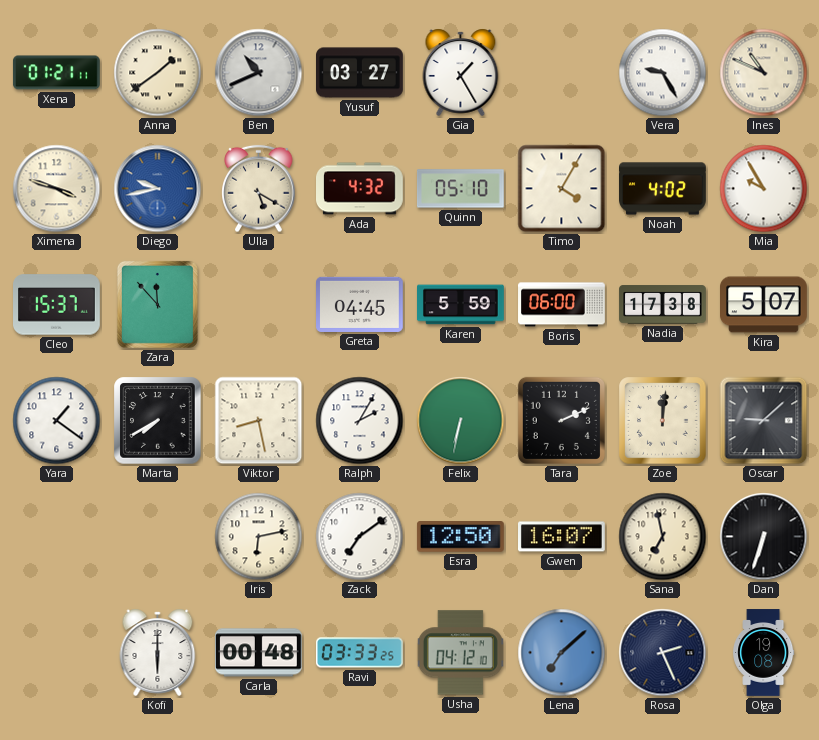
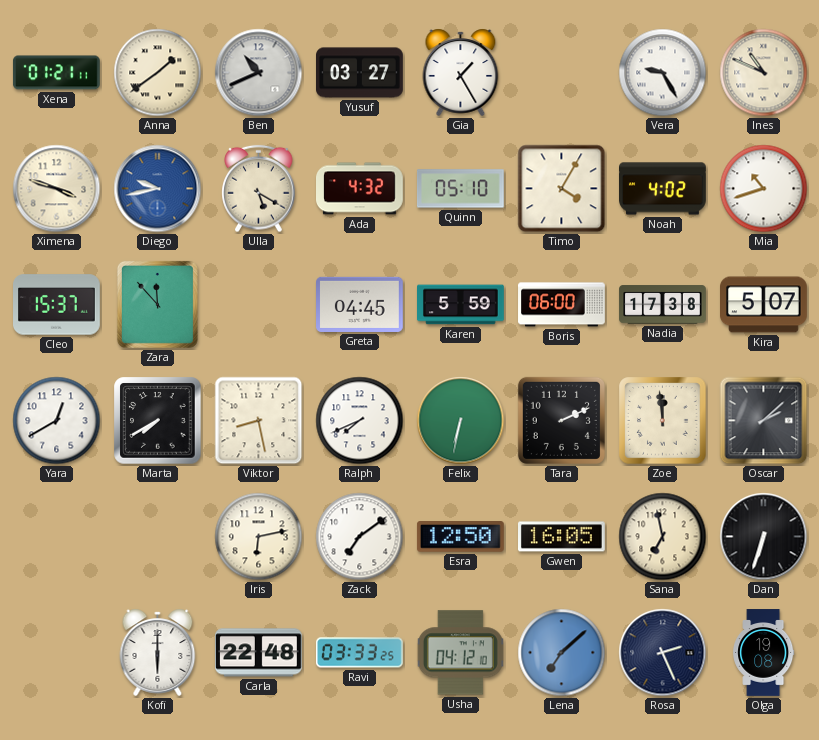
Mia: 9:55 -> 10:42
Yara: 1:21 -> 12:40
Ralph: 2:05 -> 7:41
Zoe: 12:01 -> 11:59
Oscar: 9:08 -> 2:08
Gwen: 16:07 -> 16:05
Carla: 00:48 -> 22:48
